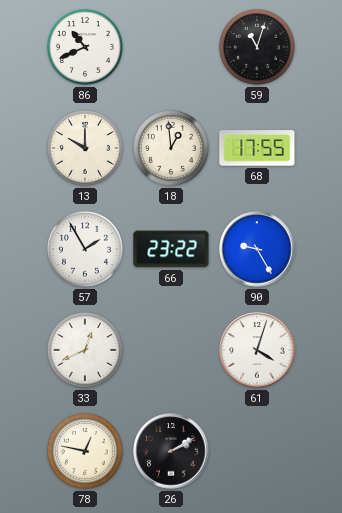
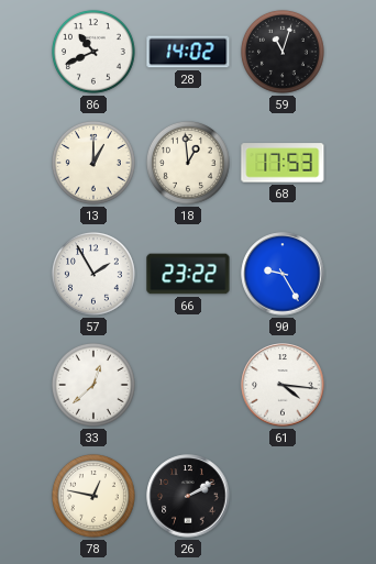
28: none -> 14:02
13: 10:00 -> 1:00
68: 17:55 -> 17:53
33: 12:41 -> 12:38
61: 4:03 -> 4:16
